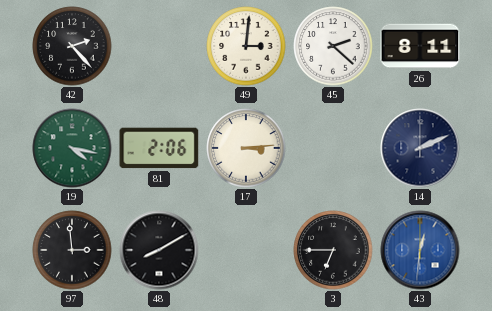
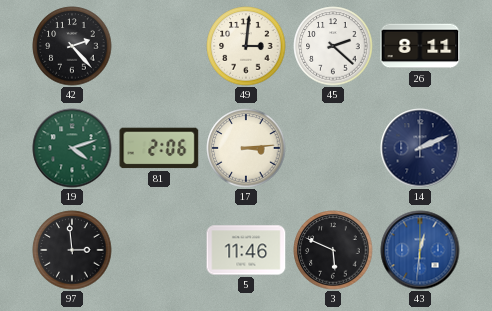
19: 4:17 -> 4:12
48: 8:10 -> none
5: none -> 11:46
3: 6:45 -> 5:49
